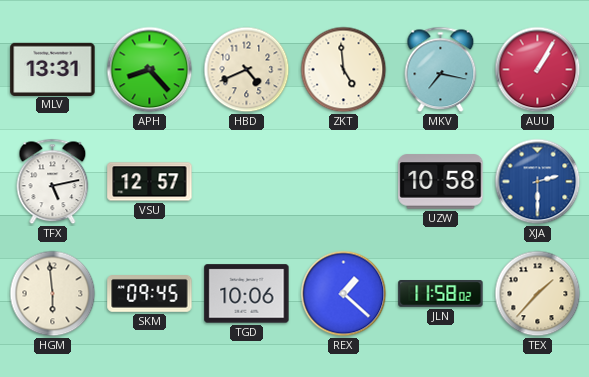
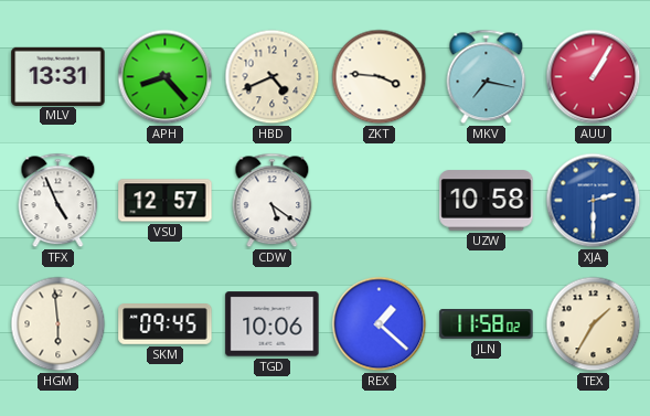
ZKT: 4:59 -> 3:46
TFX: 5:13 -> 4:56
CDW: none -> 5:21
TEX: 1:37 -> 1:35
